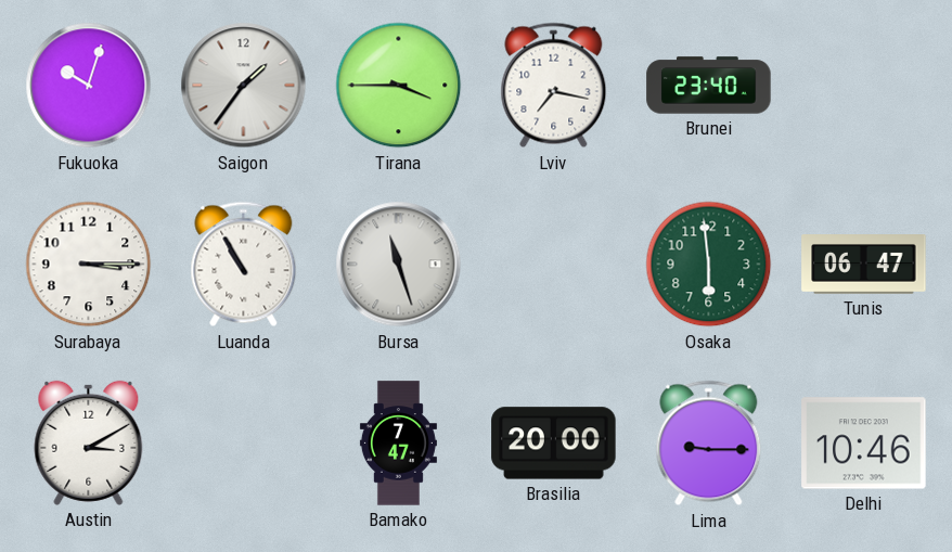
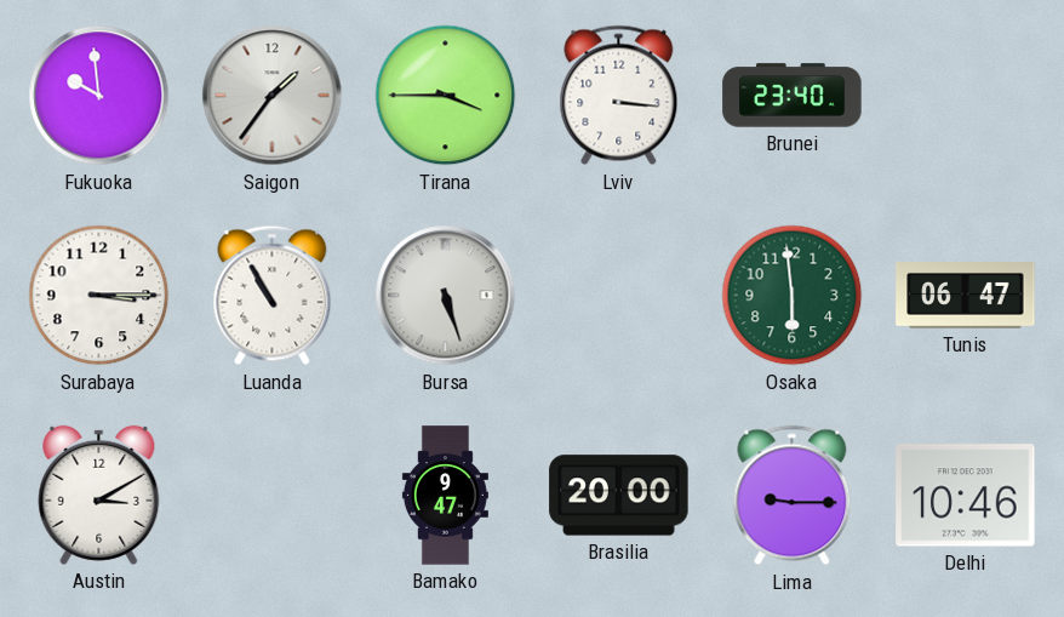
Fukuoka: 10:03 -> 9:59
Lviv: 7:17 -> 3:16
Bursa: 11:27 -> 5:27
Bamako: 7:47 -> 9:47
